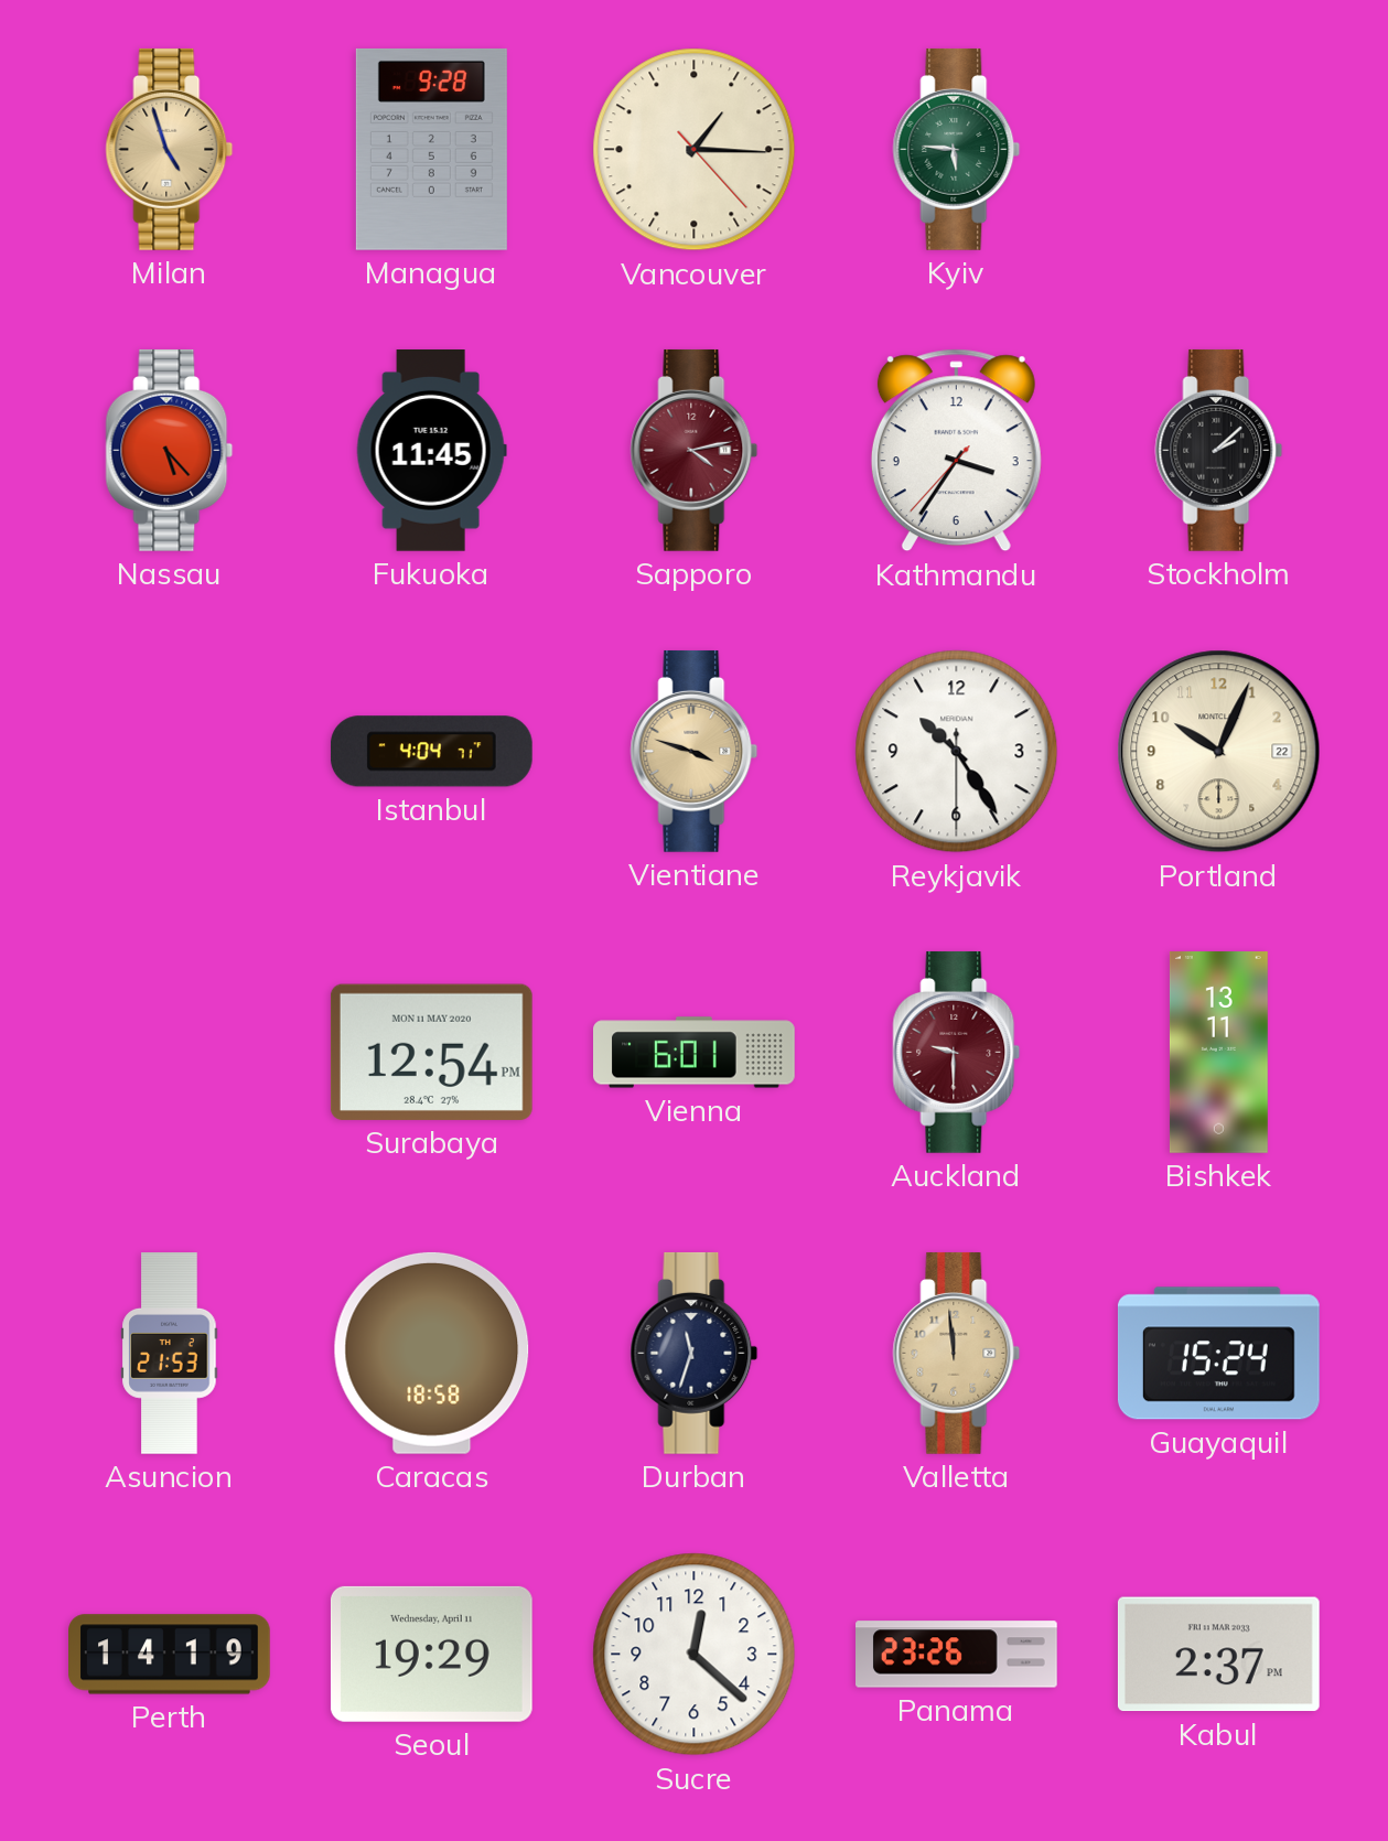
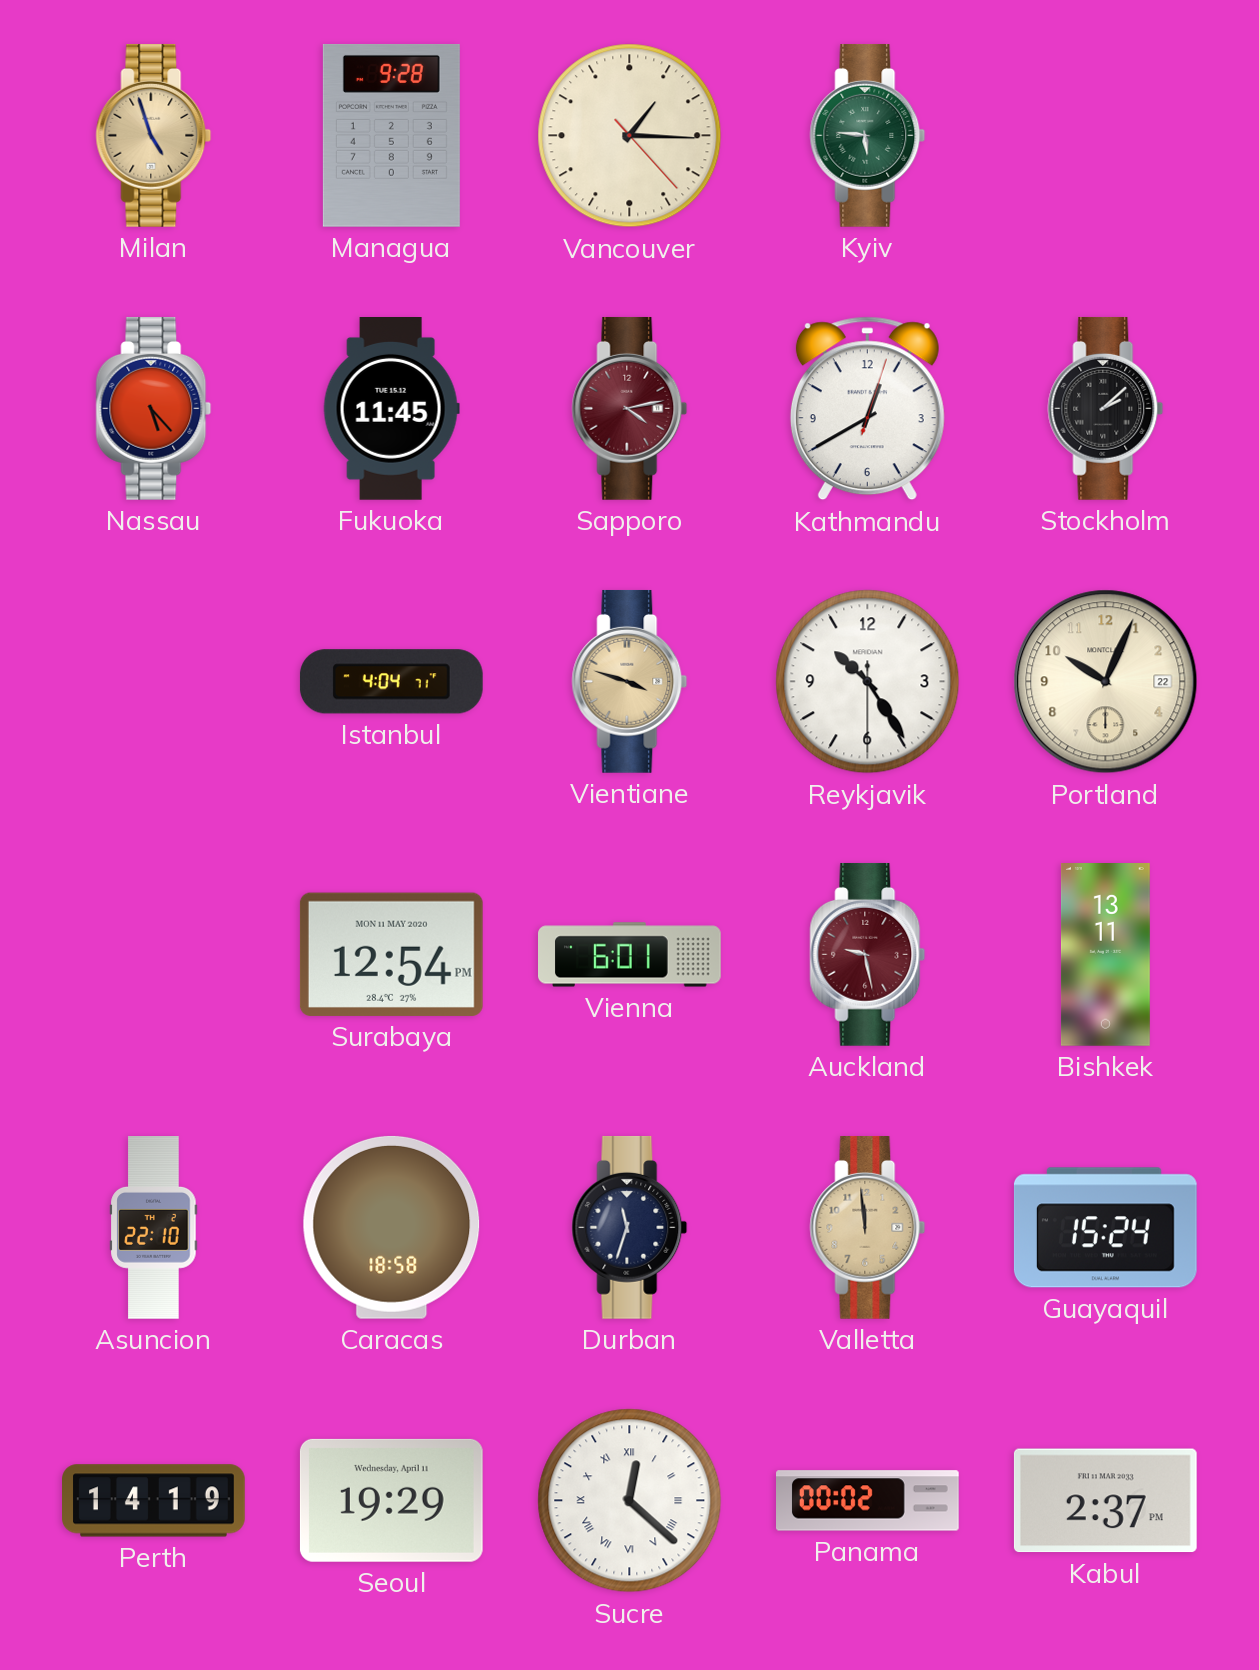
Kathmandu: 3:35 -> 12:40
Auckland: 9:30 -> 9:28
Asuncion: 21:53 -> 22:10
Sucre numerals: Arabic -> Roman
Panama: 23:26 -> 00:02
